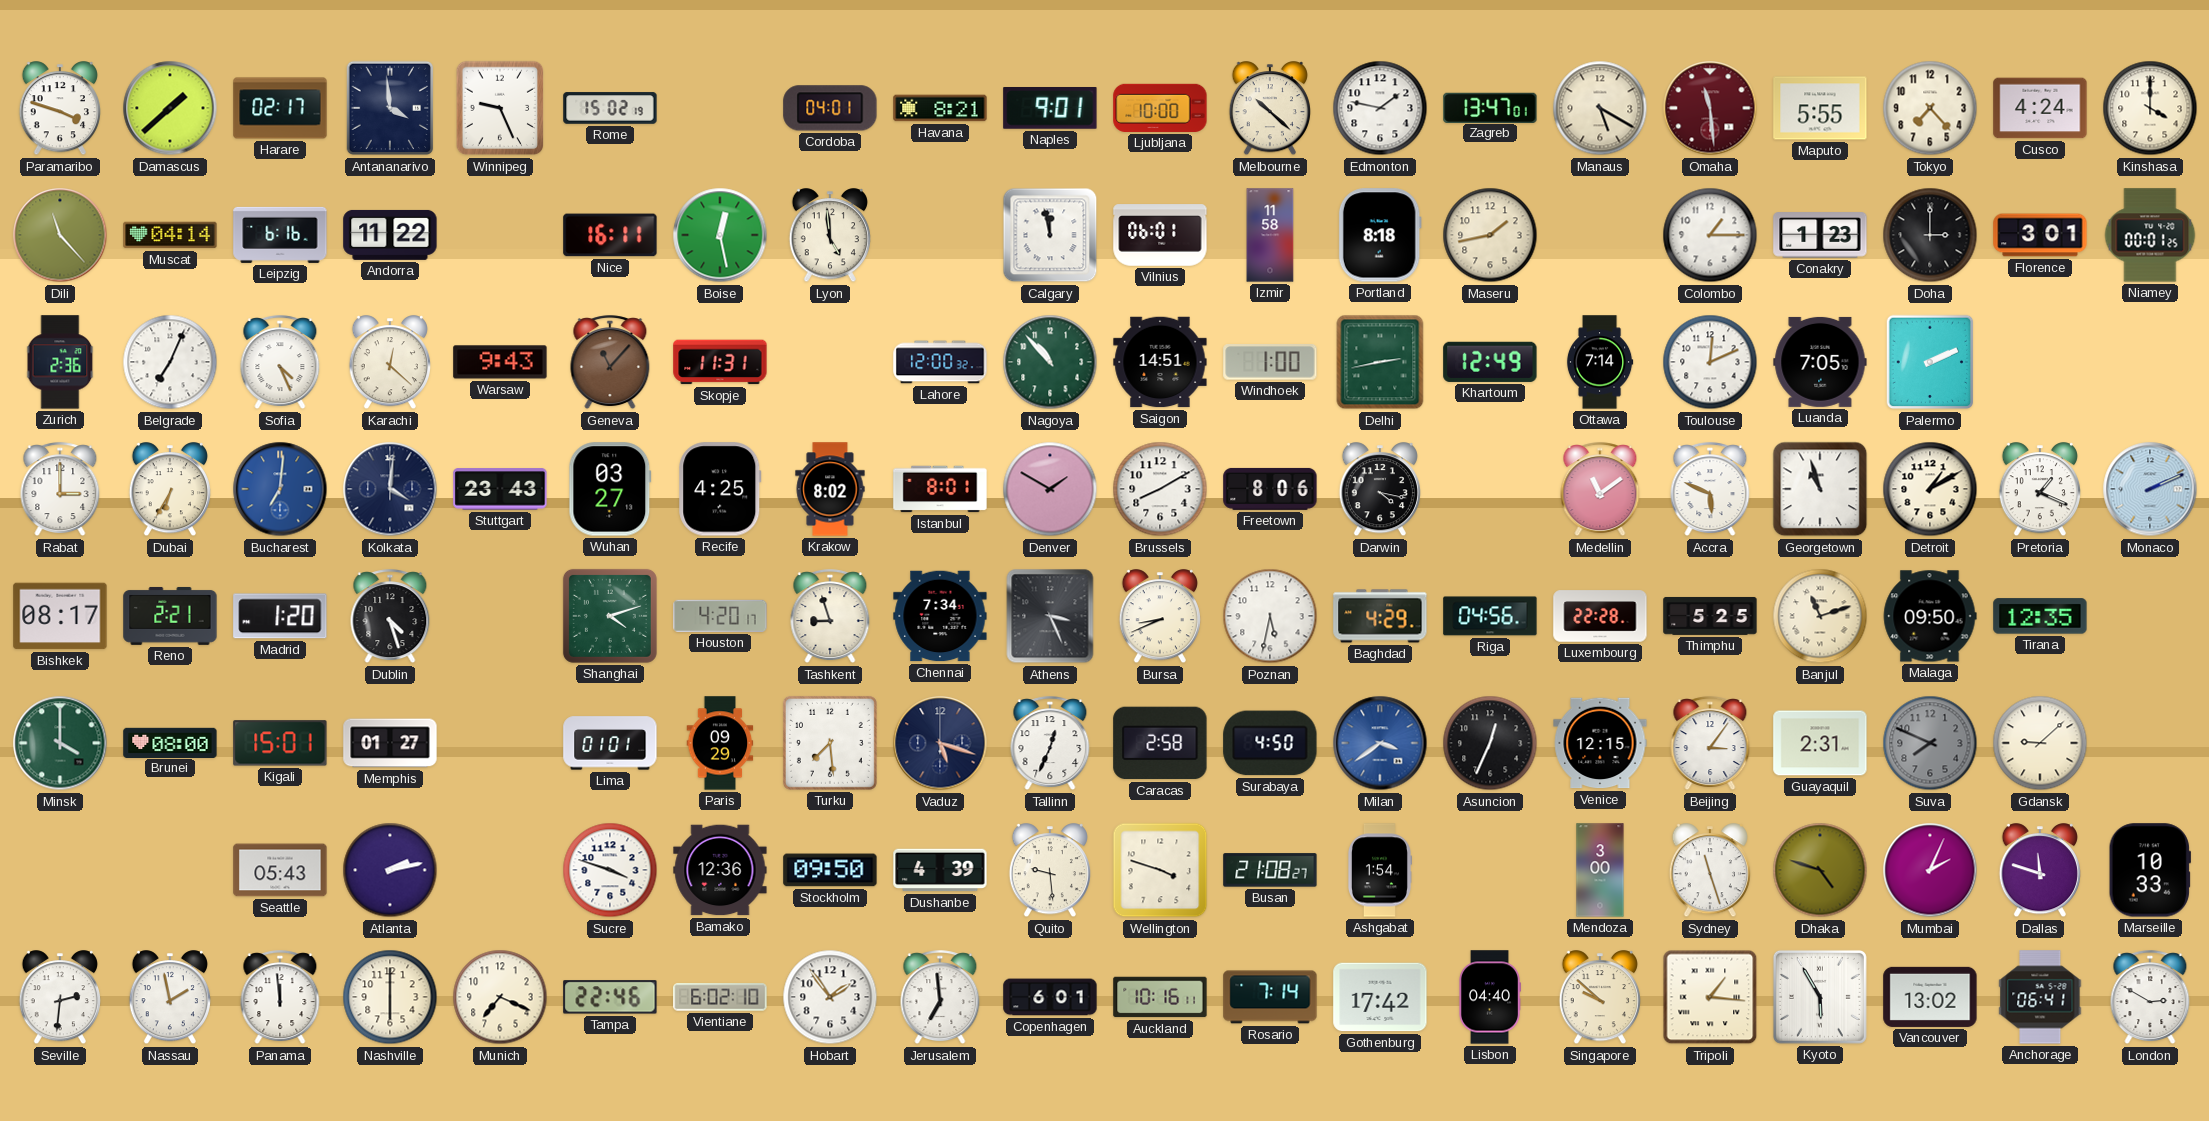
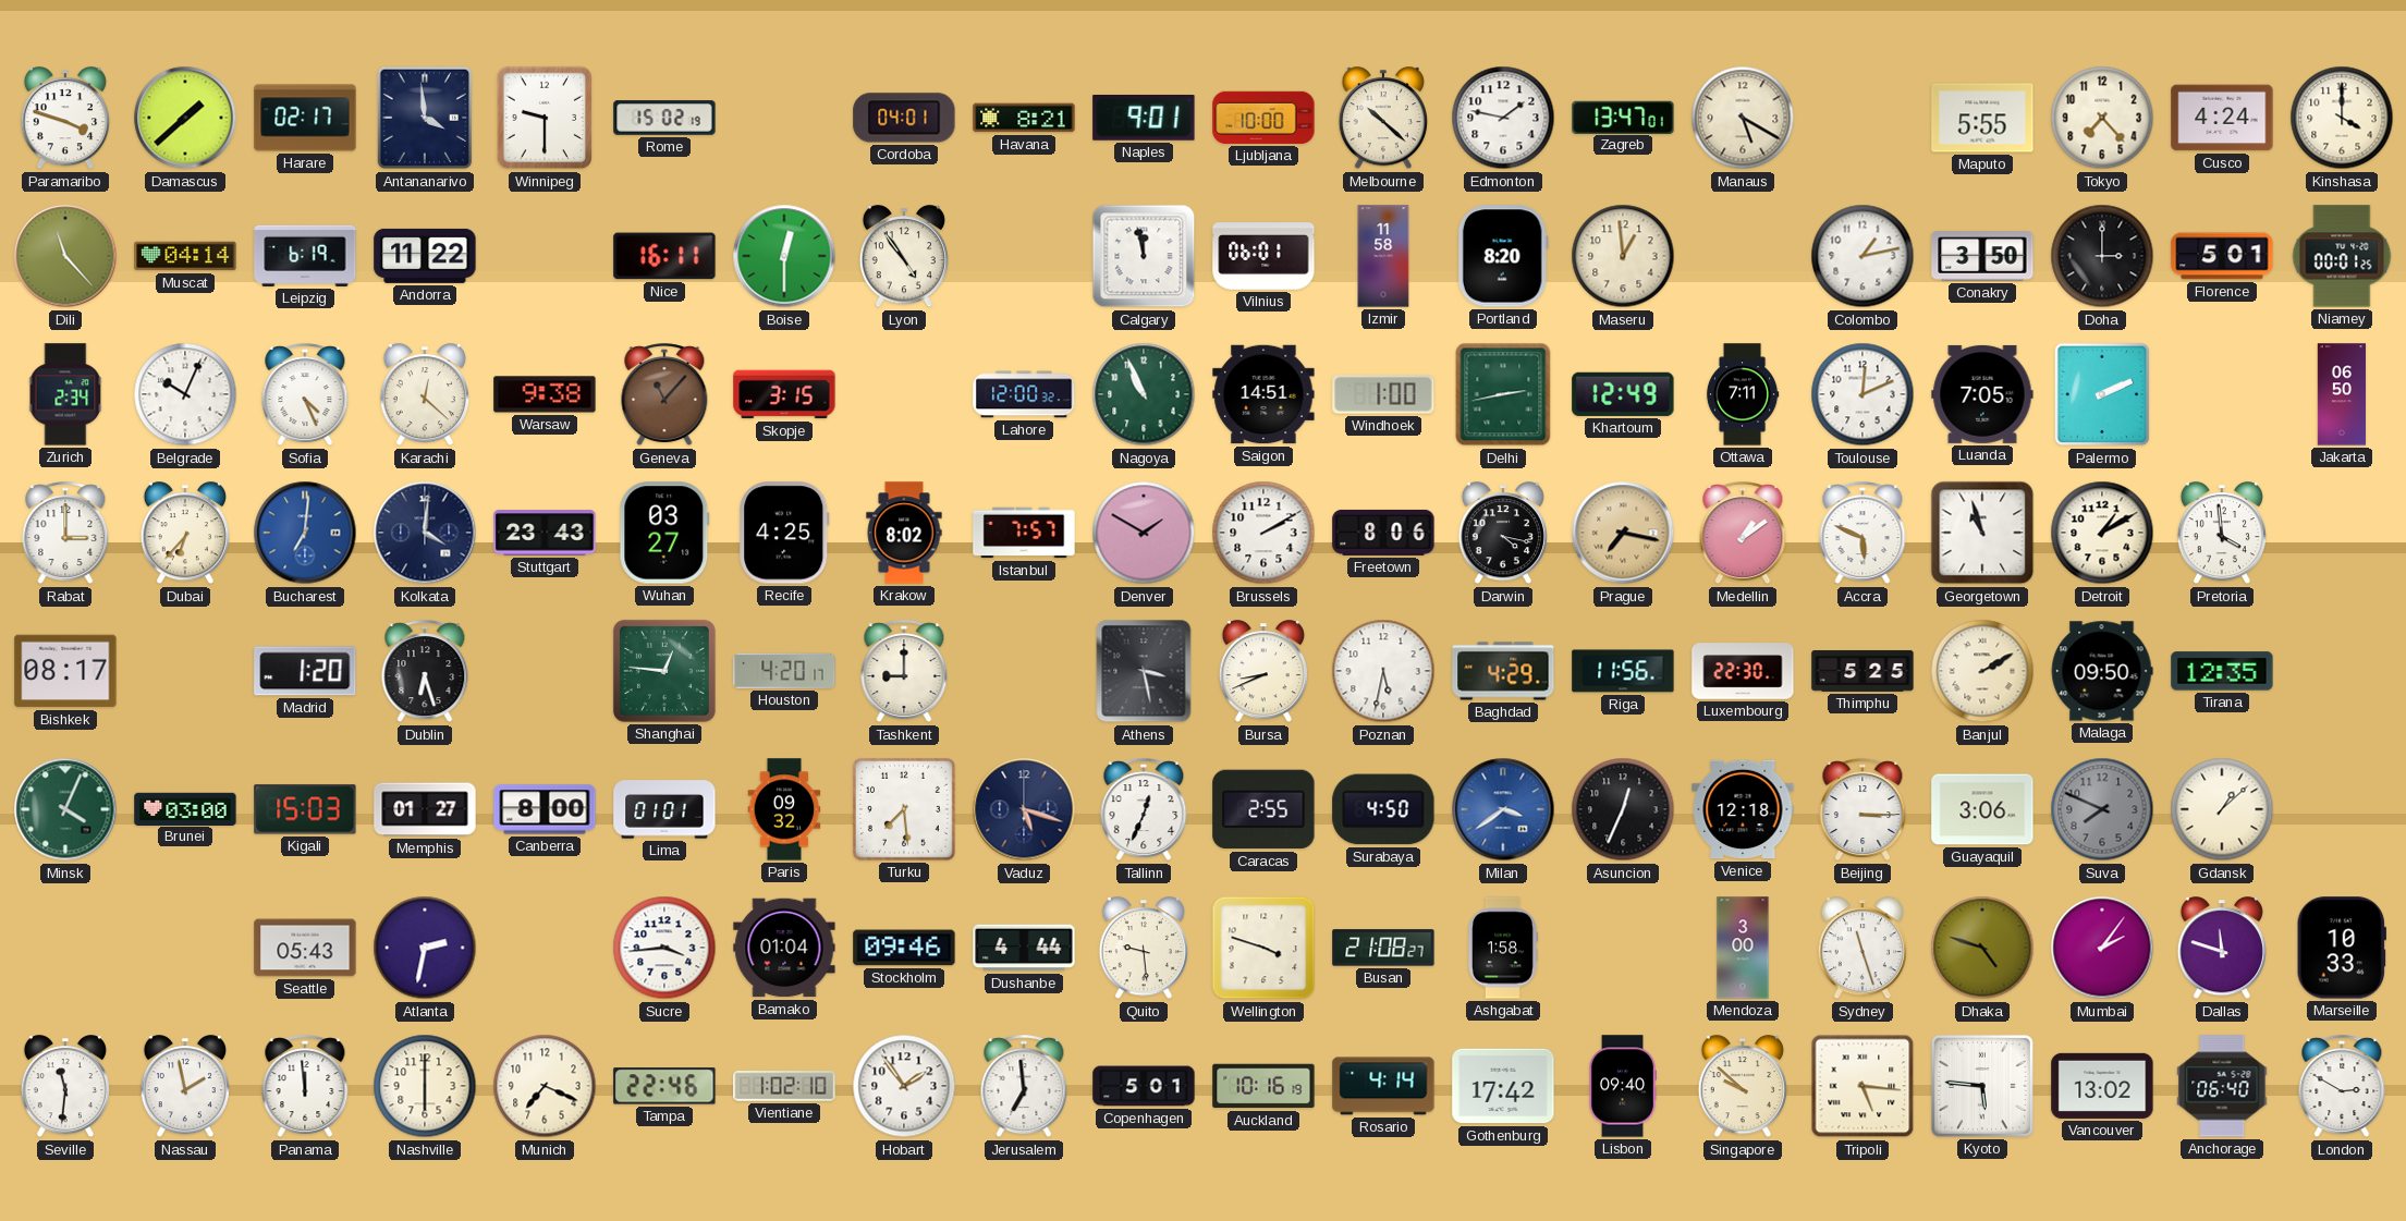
Winnipeg: 9:26 -> 9:30
Omaha: 11:29 -> none
Leipzig: 6:16 -> 6:19
Boise: 12:28 -> 12:30
Lyon: 4:59 -> 4:54
Portland: 8:18 -> 8:20
Maseru: 1:43 -> 12:59
Colombo: 1:15 -> 1:13
Conakry: 1:23 -> 3:50
Florence: 3:01 -> 5:01
Zurich: 2:36 -> 2:34
Belgrade: 7:04 -> 10:04
Warsaw: 9:43 -> 9:38
Skopje: 11:31 -> 3:15
Nagoya: 10:53 -> 10:56
Ottawa: 7:14 -> 7:11
Jakarta: none -> 06:50
Dubai: 6:35 -> 6:37
Istanbul: 8:01 -> 7:57
Brussels: 8:10 -> 2:10
Prague: none -> 7:17
Medellin: 11:09 -> 1:09
Pretoria: 1:19 -> 3:59
Monaco: 2:11 -> none
Reno: 2:21 -> none
Dublin: 4:27 -> 6:27
Shanghai: 4:12 -> 12:46
Tashkent: 8:57 -> 9:00
Chennai: 7:34 -> none
Athens: 3:26 -> 3:28
Riga: 04:56 -> 11:56
Luxembourg: 22:28 -> 22:30
Banjul: 11:12 -> 2:10
Minsk: 4:00 -> 4:04
Brunei: 08:00 -> 03:00
Kigali: 15:01 -> 15:03
Canberra: none -> 8:00
Paris: 09:29 -> 09:32
Caracas: 2:58 -> 2:55
Venice: 12:15 -> 12:18
Beijing: 3:06 -> 3:15
Guayaquil: 2:31 -> 3:06
Gdansk: 9:08 -> 1:08
Atlanta: 2:13 -> 2:32
Sucre: 3:48 -> 3:44
Bamako: 12:36 -> 01:04
Stockholm: 09:50 -> 09:46
Dushanbe: 4:39 -> 4:44
Ashgabat: 1:54 -> 1:58
Mumbai: 2:04 -> 2:06
Seville: 2:31 -> 11:31
Vientiane: 6:02 -> 1:02
Copenhagen: 6:01 -> 5:01
Auckland: 10:16:11 -> 10:16:19
Rosario: 7:14 -> 4:14
Lisbon: 04:40 -> 09:40
Tripoli: 1:16 -> 5:16
Kyoto: 5:55 -> 5:46
Anchorage: 06:41 -> 06:40
